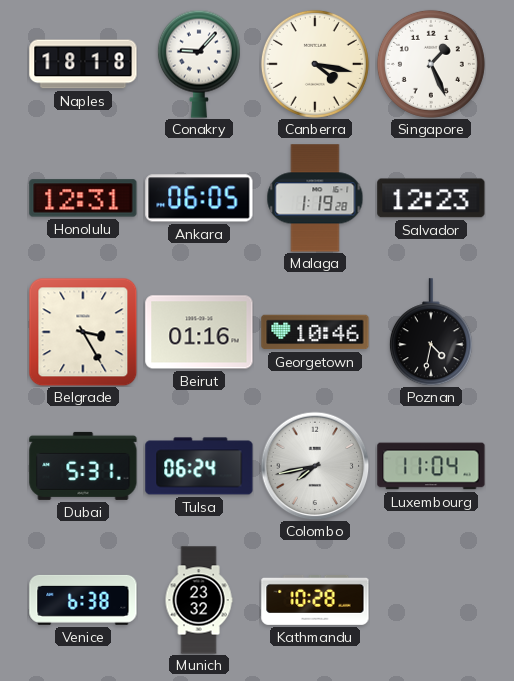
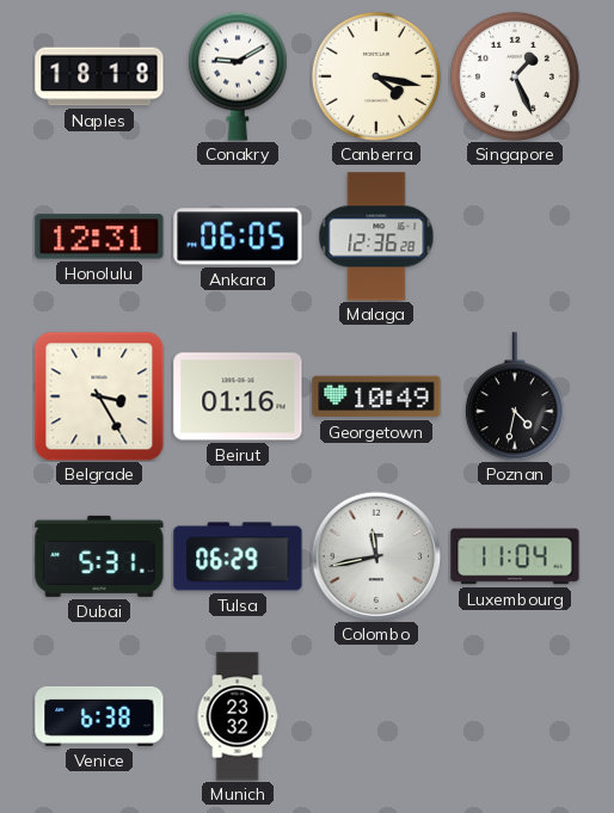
Conakry: 9:07 -> 9:10
Malaga: 1:19 -> 12:36
Salvador: 12:23 -> none
Georgetown: 10:46 -> 10:49
Tulsa: 06:24 -> 06:29
Colombo: 7:43 -> 11:43
Kathmandu: 10:28 -> none
